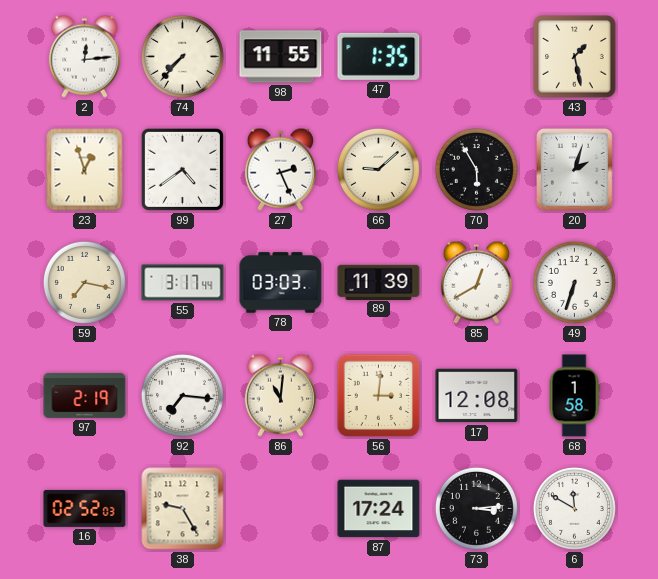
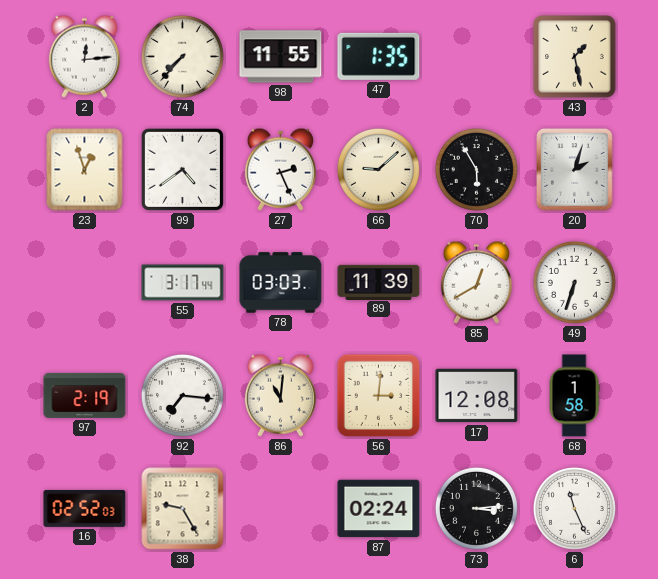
59: 7:17 -> none
87: 17:24 -> 02:24
6: 11:50 -> 11:26
